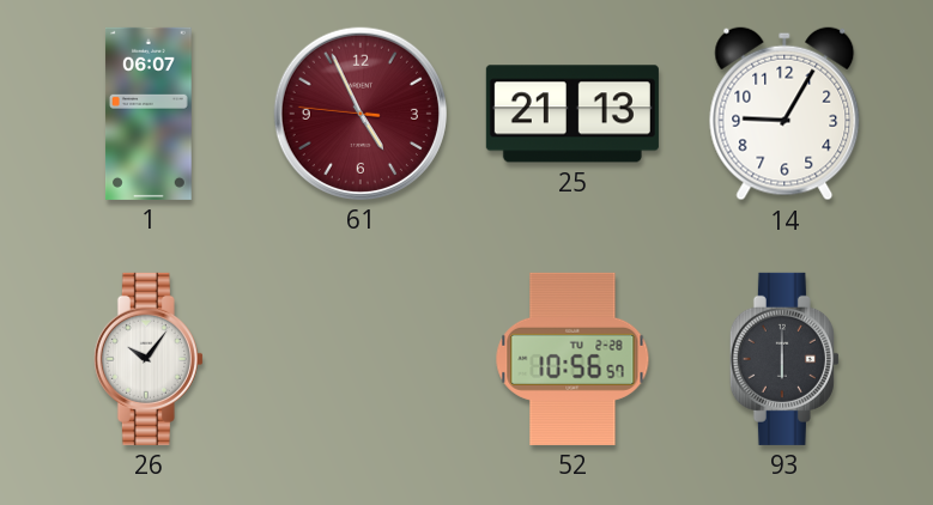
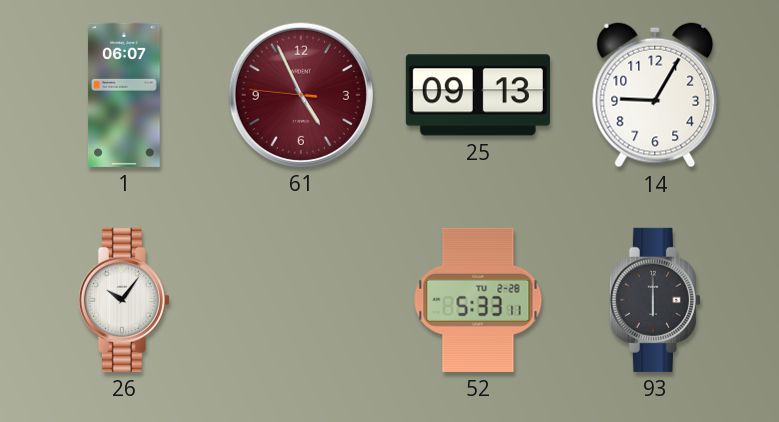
25: 21:13 -> 09:13
52: 10:56 -> 5:33
